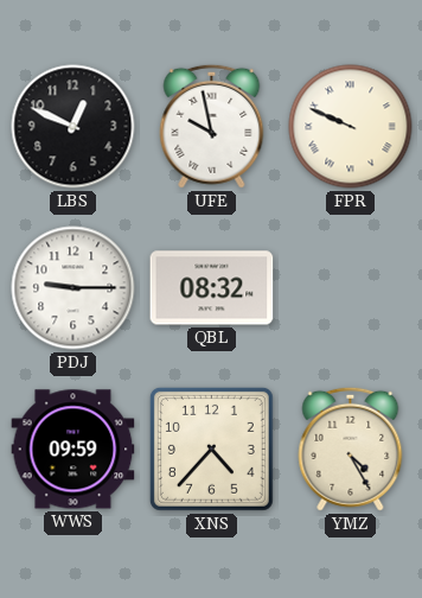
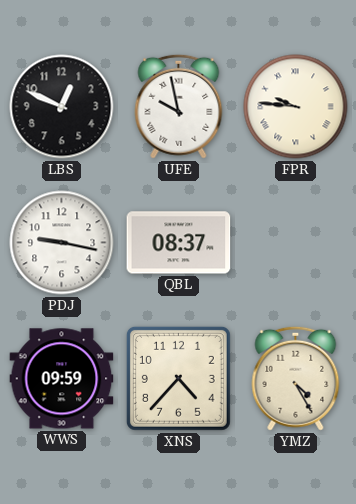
FPR: 9:49 -> 9:46
PDJ: 9:15 -> 9:17
QBL: 08:32 -> 08:37
